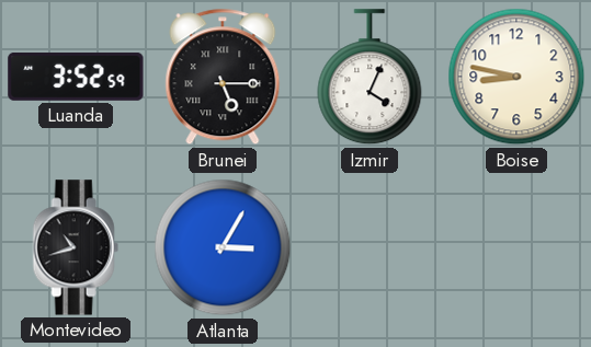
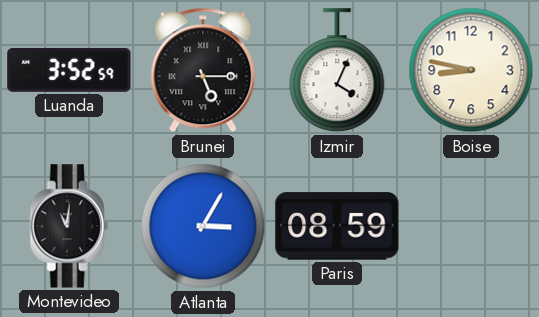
Montevideo: 10:42 -> 11:01
Paris: none -> 08:59
